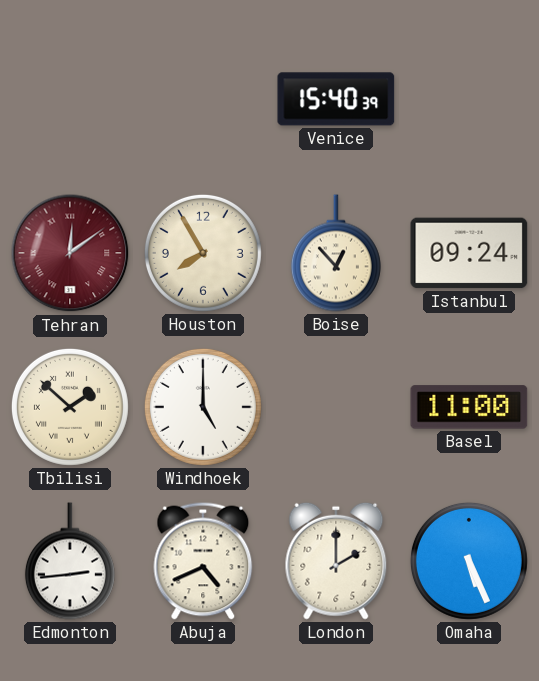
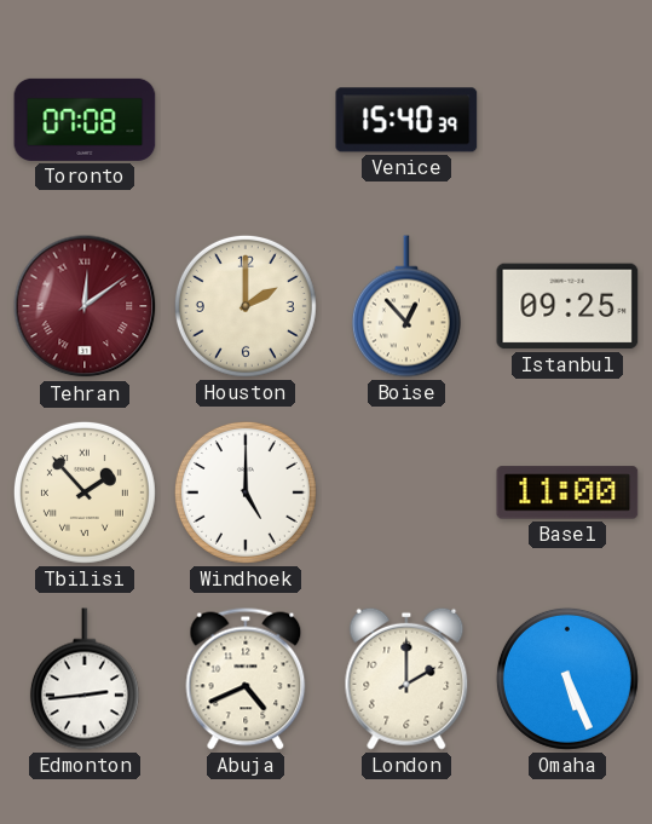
Toronto: none -> 07:08
Houston: 7:55 -> 2:00
Istanbul: 09:24 -> 09:25
Tbilisi: 1:52 -> 1:53
